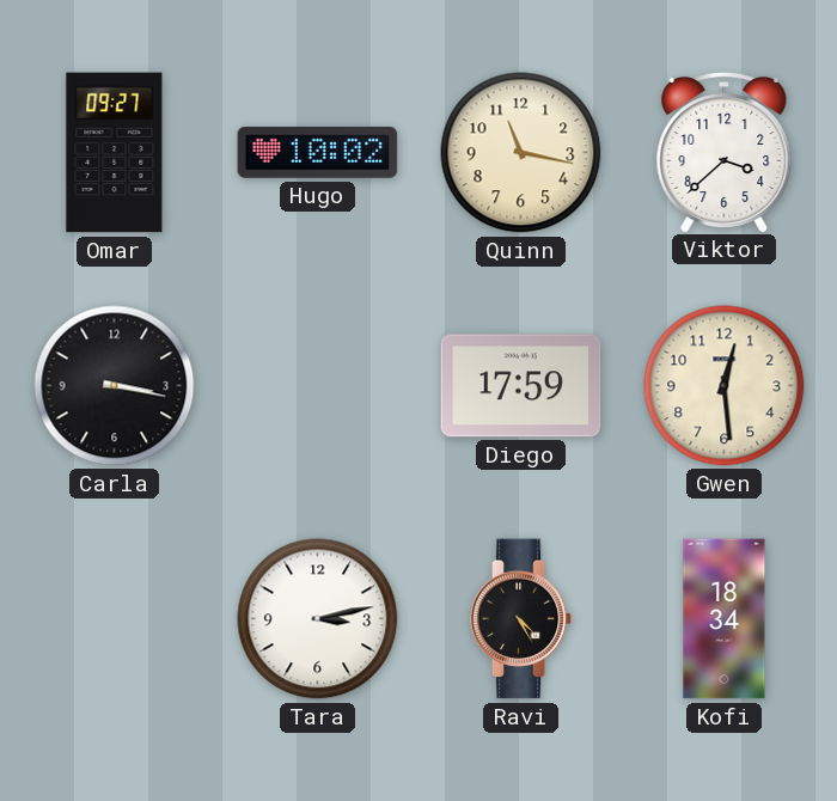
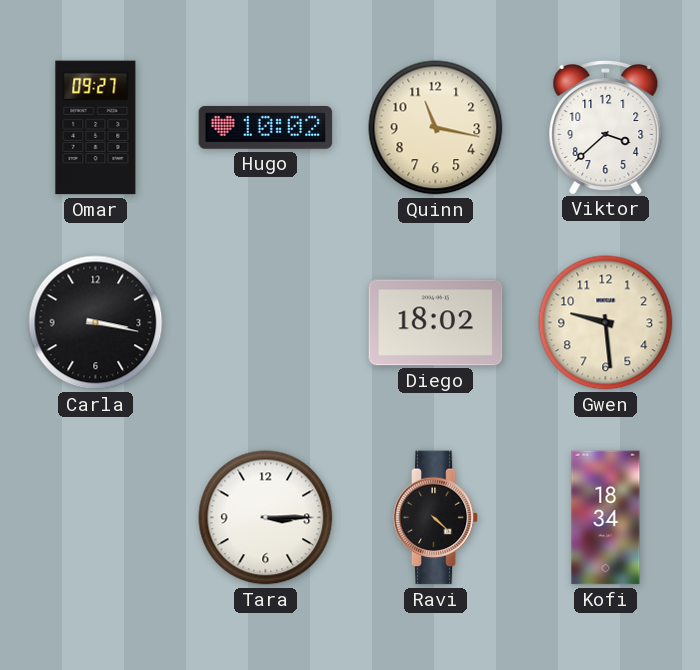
Diego: 17:59 -> 18:02
Gwen: 12:29 -> 9:29
Tara: 3:13 -> 3:15
Ravi: 4:25 -> 4:22
